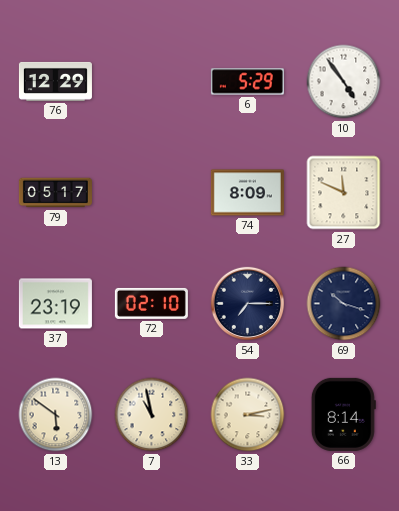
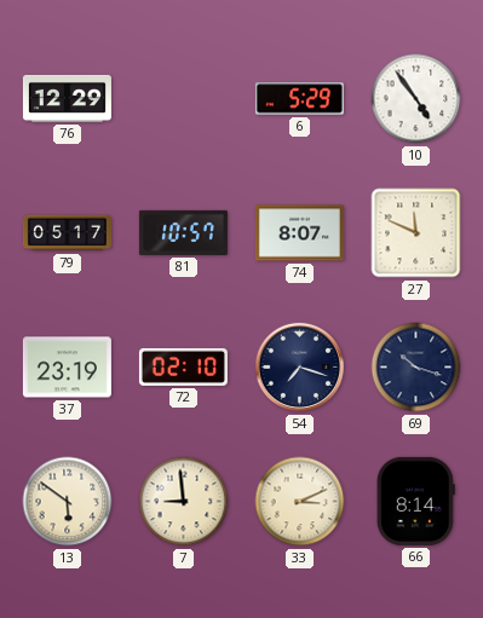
81: none -> 10:57
74: 8:09 -> 8:07
54: 7:15 -> 7:18
7: 10:58 -> 8:59
33: 3:13 -> 3:11
